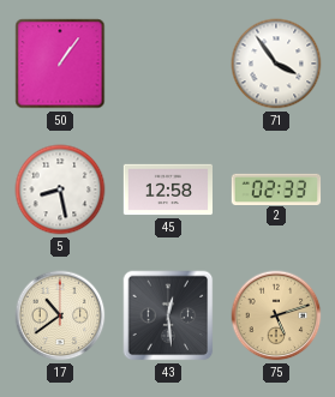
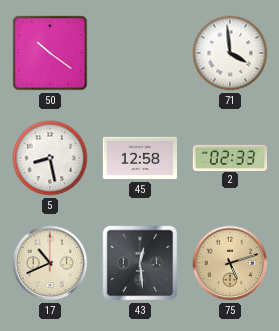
50: 1:06 -> 10:21
71: 3:54 -> 3:59
17: 10:39 -> 10:41
